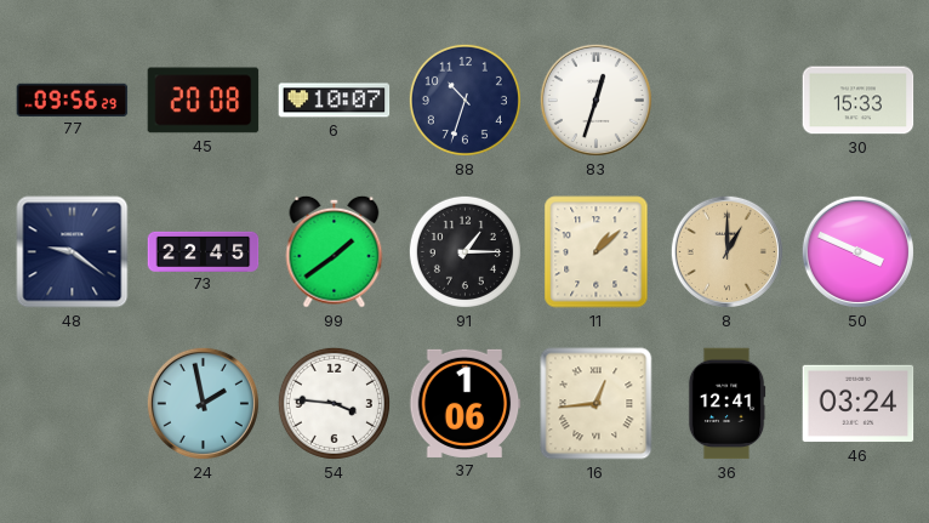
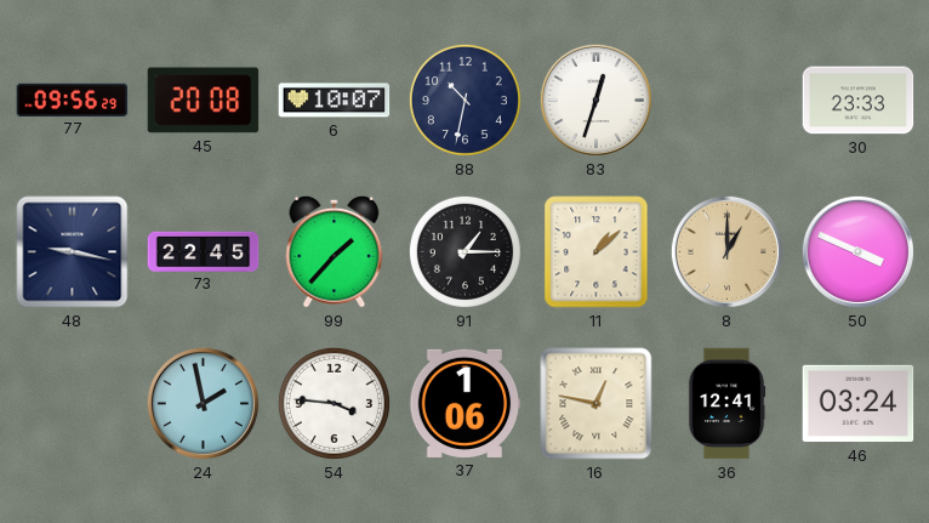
88: 10:33 -> 10:32
30: 15:33 -> 23:33
48: 9:21 -> 9:17
99: 1:39 -> 1:37
16: 12:44 -> 12:47
